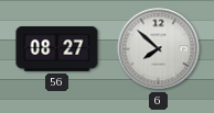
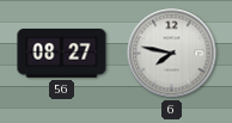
6: 7:52 -> 7:47
